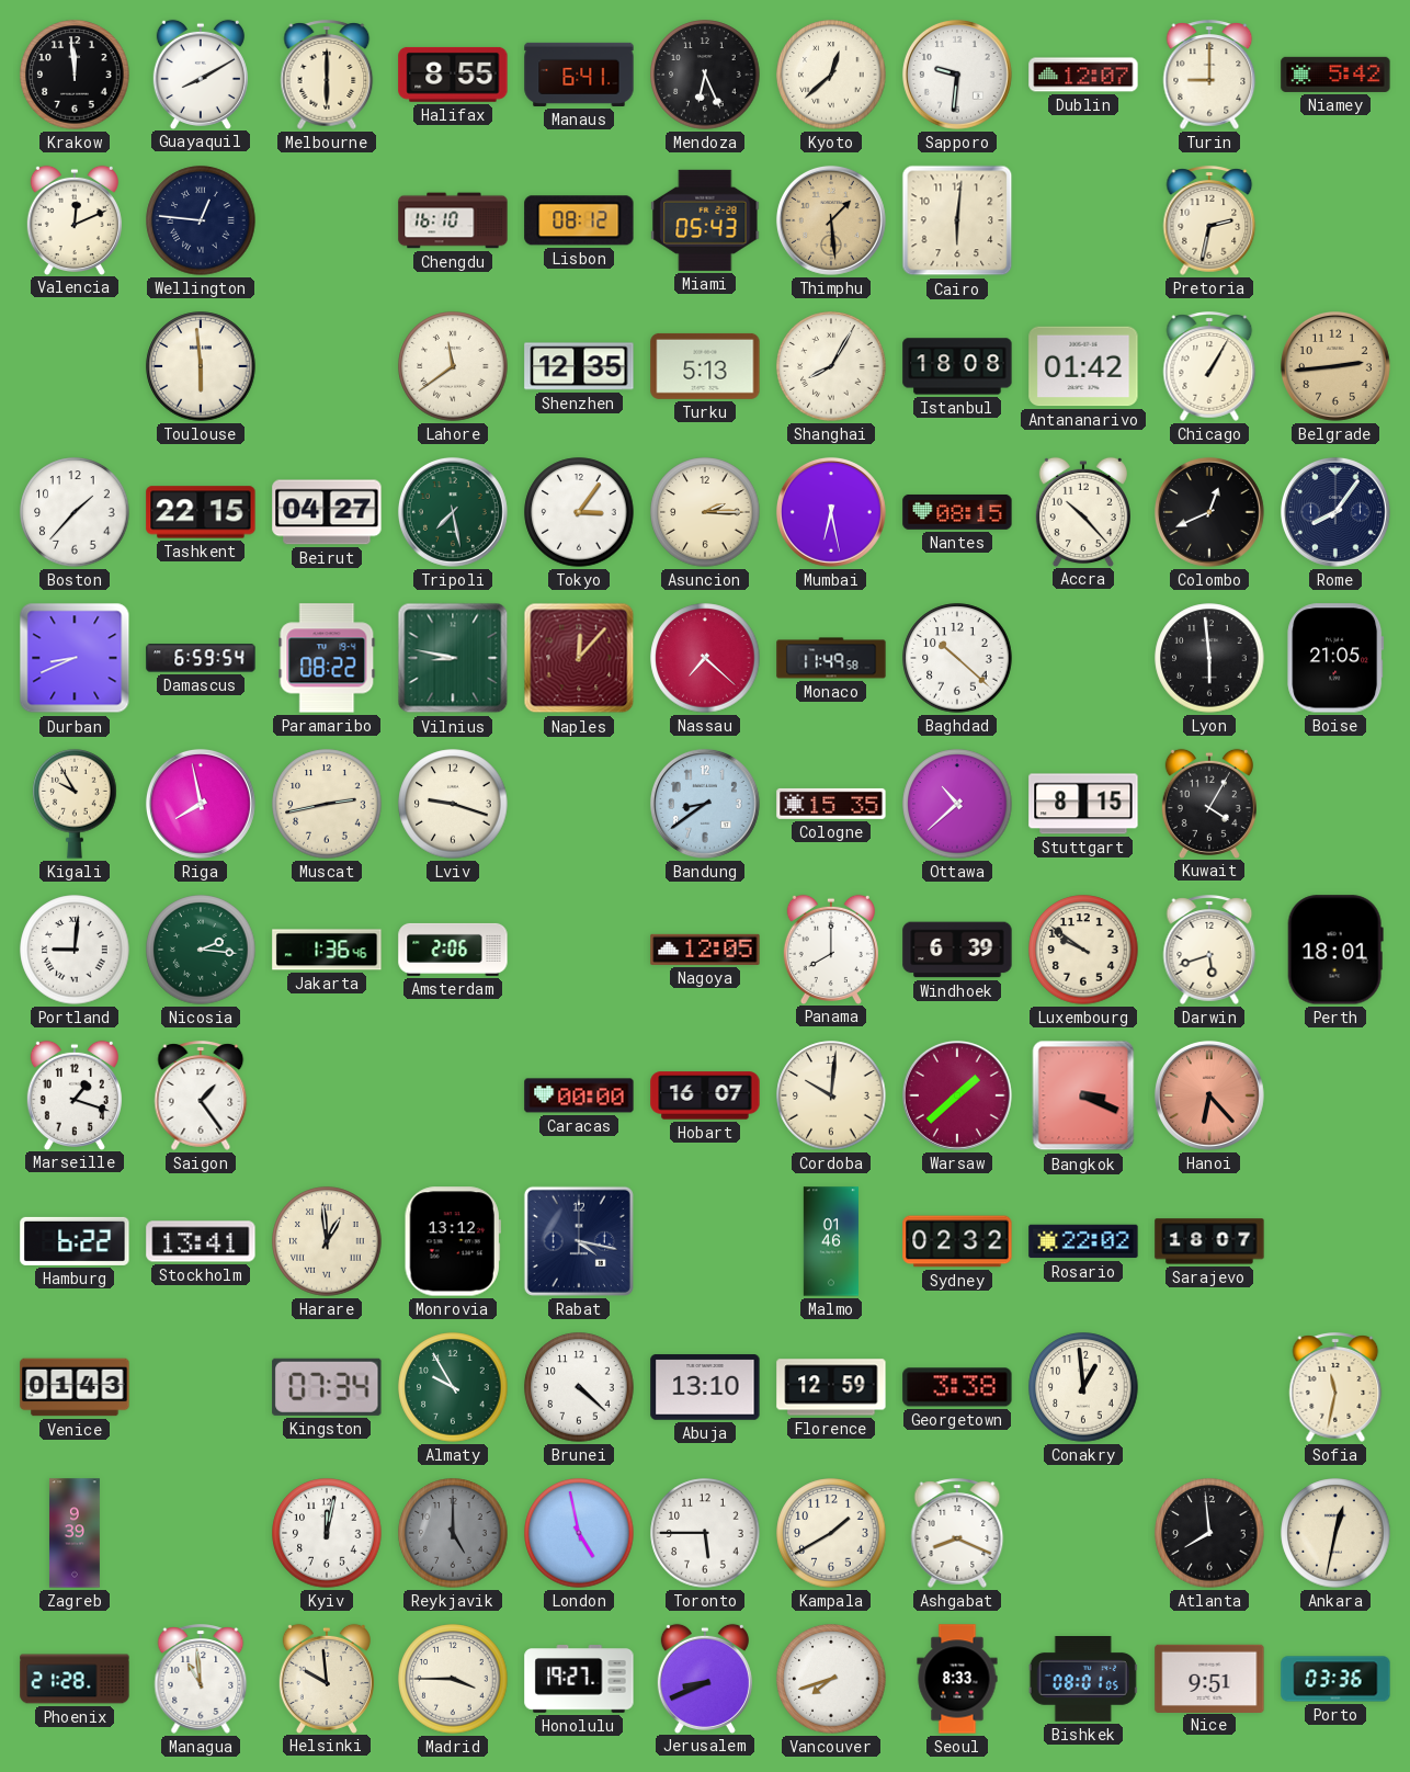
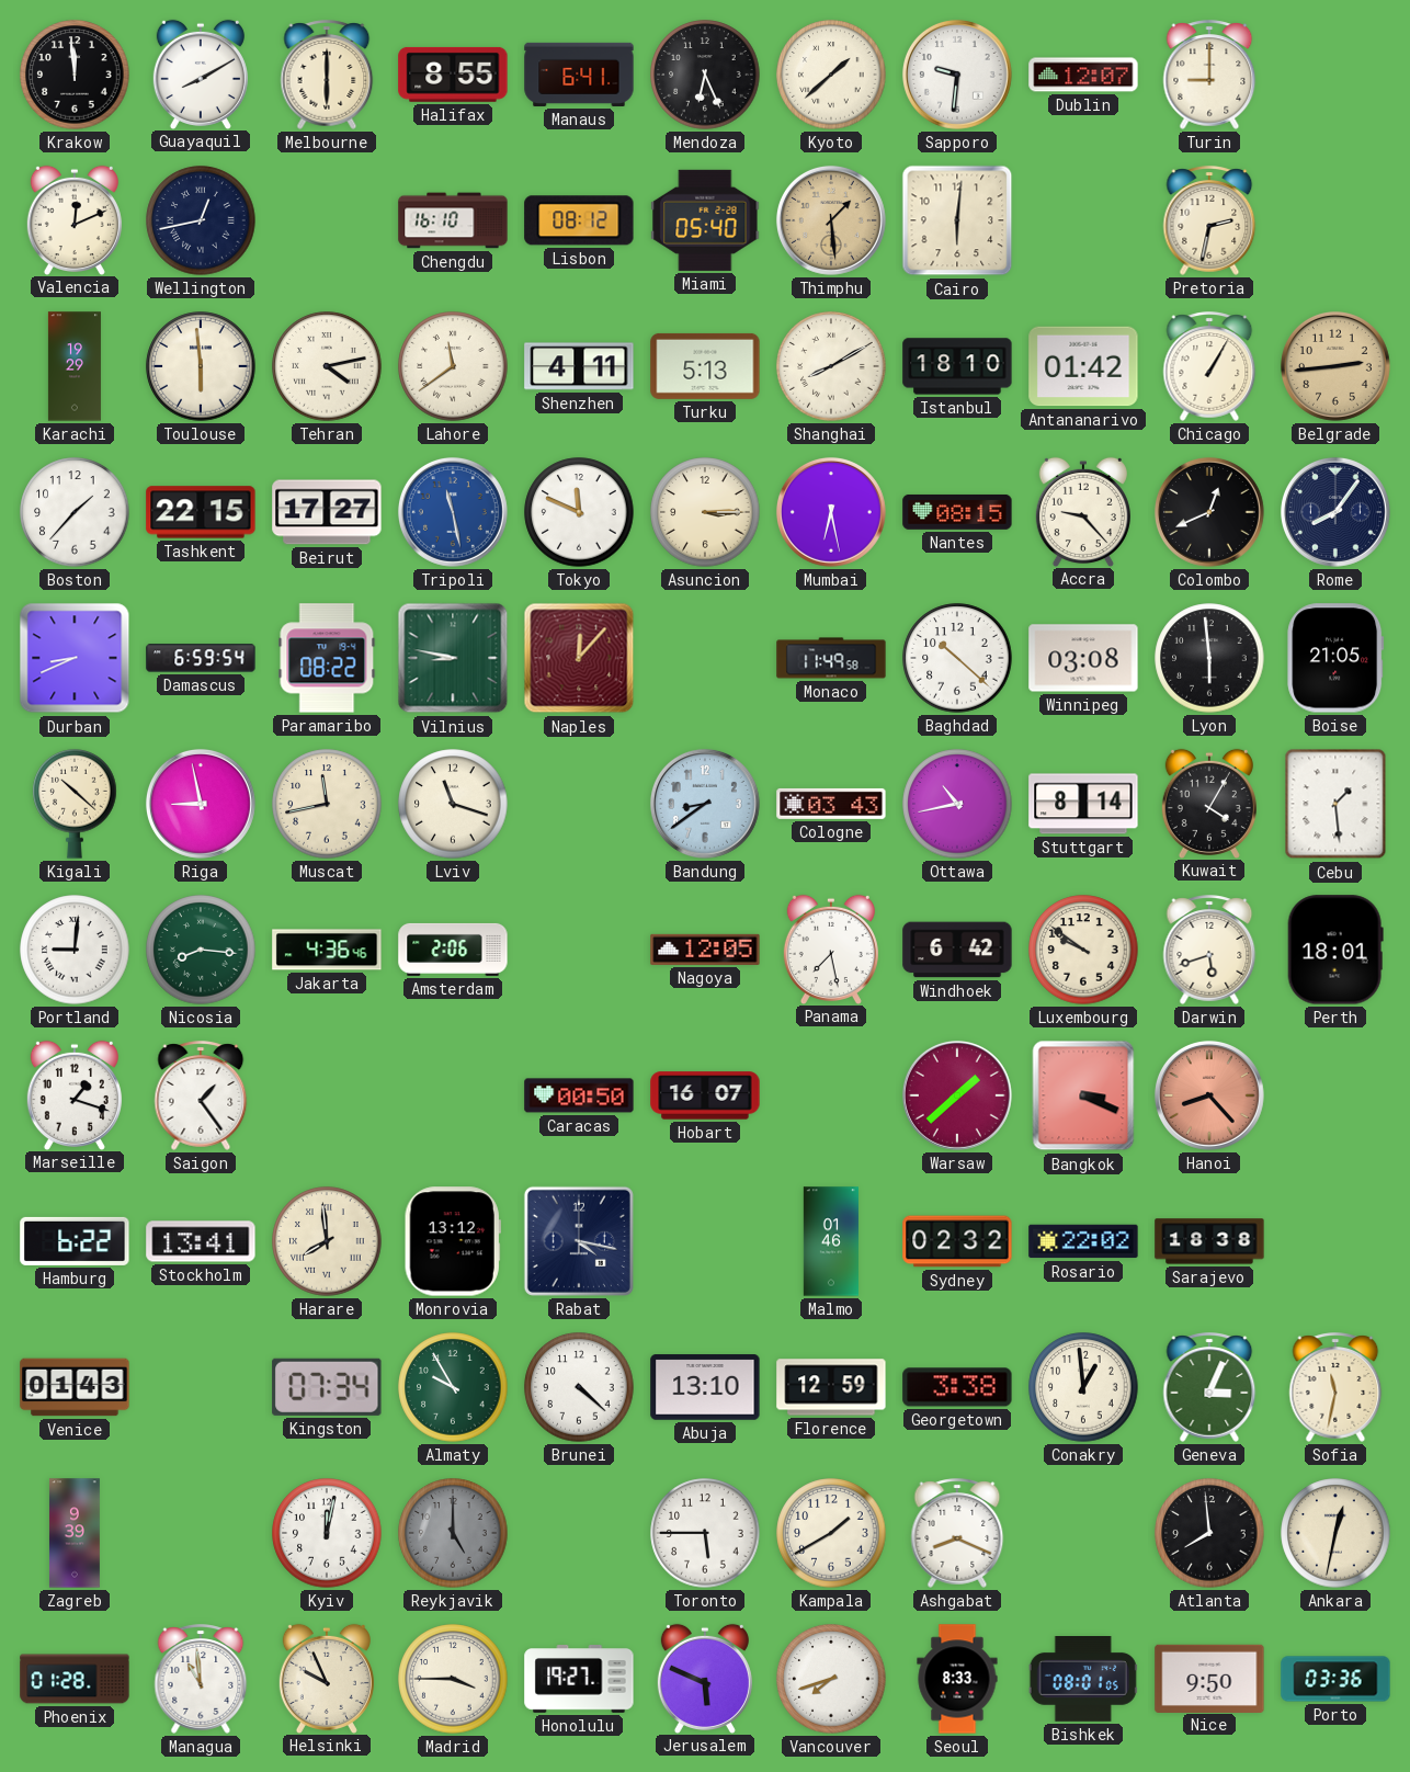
Kyoto: 12:38 -> 1:38
Niamey: 5:42 -> none
Wellington: 12:46 -> 12:43
Miami: 05:43 -> 05:40
Karachi: none -> 19:29
Tehran: none -> 4:13
Shenzhen: 12:35 -> 4:11
Shanghai: 8:05 -> 8:10
Istanbul: 18:08 -> 18:10
Beirut: 04:27 -> 17:27
Tripoli: 7:28 -> 11:28
Tripoli dial: green -> blue
Tokyo: 3:06 -> 11:49
Asuncion: 2:15 -> 3:15
Accra: 10:23 -> 9:23
Nassau: 7:22 -> none
Winnipeg: none -> 03:08
Kigali: 9:55 -> 10:22
Riga: 7:58 -> 8:58
Muscat: 2:43 -> 11:43
Lviv: 9:18 -> 11:18
Cologne: 15:35 -> 03:43
Ottawa: 10:38 -> 10:43
Stuttgart: 8:15 -> 8:14
Cebu: none -> 1:29
Nicosia: 2:16 -> 8:16
Jakarta: 1:36 -> 4:36
Panama: 8:00 -> 7:28
Windhoek: 6:39 -> 6:42
Caracas: 00:00 -> 00:50
Cordoba: 10:01 -> none
Hanoi: 6:23 -> 8:23
Harare: 12:59 -> 7:59
Sarajevo: 18:07 -> 18:38
Geneva: none -> 3:04
London: 4:58 -> none
Phoenix: 21:28 -> 01:28
Helsinki: 9:59 -> 9:56
Jerusalem: 8:41 -> 5:49
Nice: 9:51 -> 9:50
